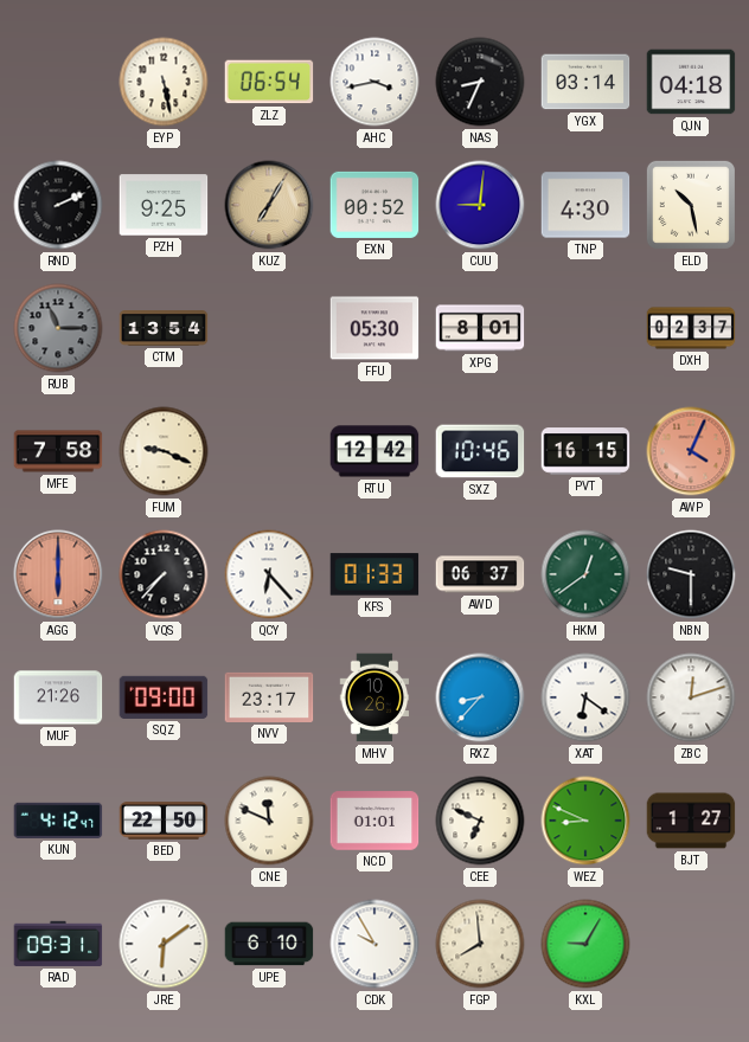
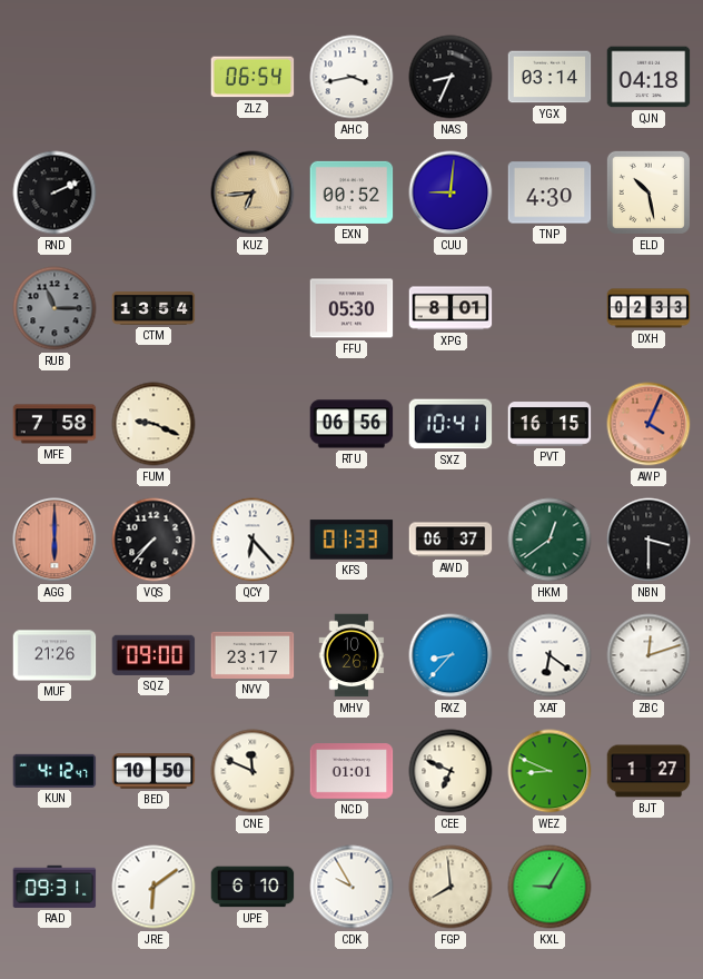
EYP: 5:28 -> none
PZH: 9:25 -> none
KUZ: 7:05 -> 6:44
DXH: 02:37 -> 02:33
RTU: 12:42 -> 06:56
SXZ: 10:46 -> 10:41
NBN: 9:30 -> 3:30
BED: 22:50 -> 10:50
